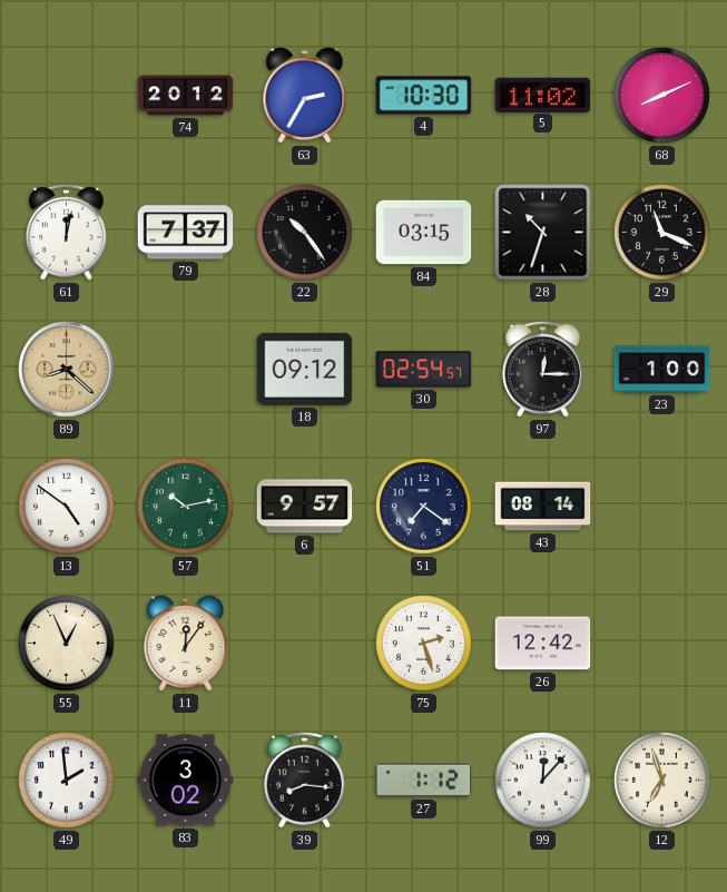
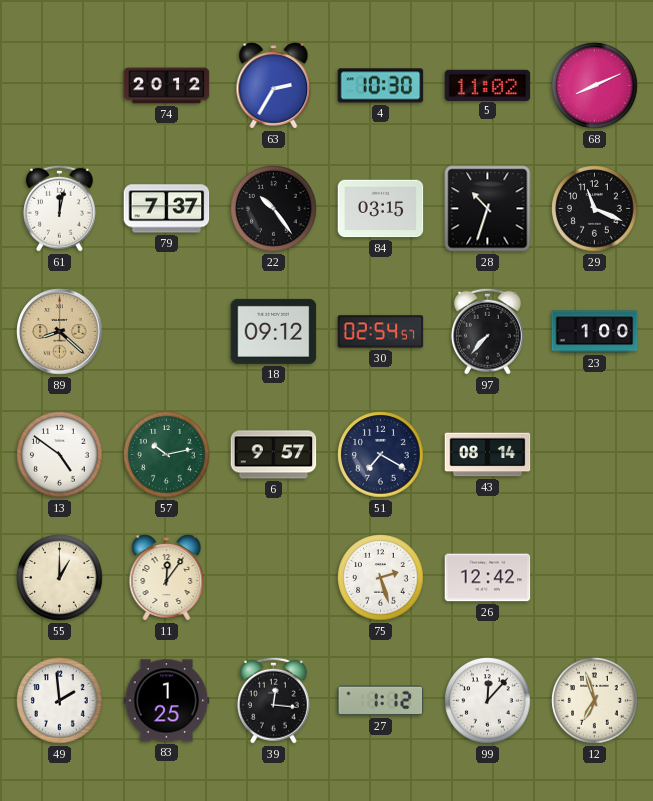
97: 12:15 -> 7:37
51: 7:21 -> 7:20
55: 12:56 -> 1:00
83: 3:02 -> 1:25
39: 8:16 -> 12:16
